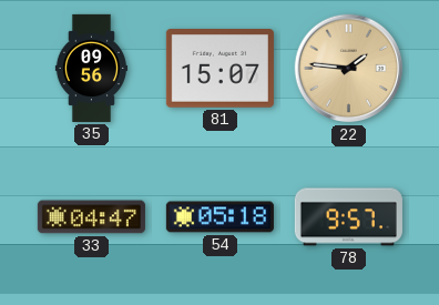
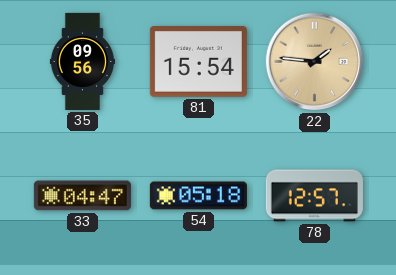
81: 15:07 -> 15:54
78: 9:57 -> 12:57
